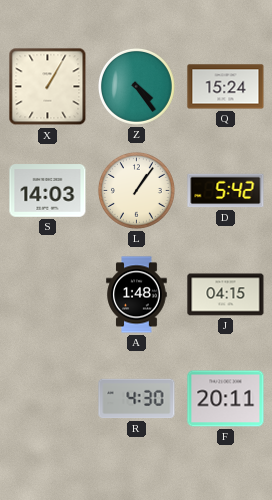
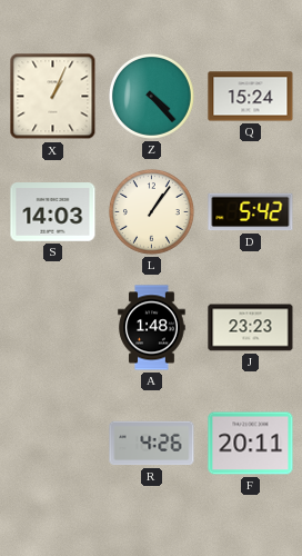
X: 1:05 -> 1:04
Z: 4:24 -> 4:23
J: 04:15 -> 23:23
R: 4:30 -> 4:26
